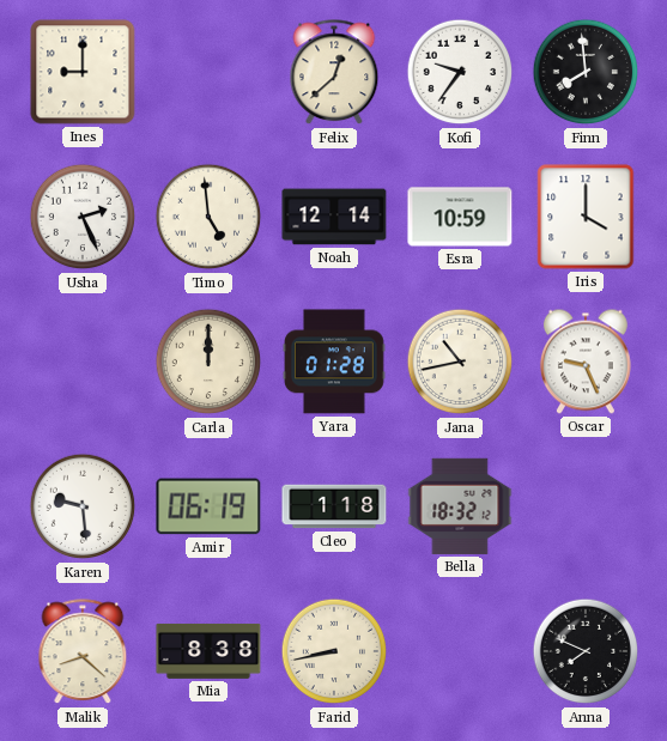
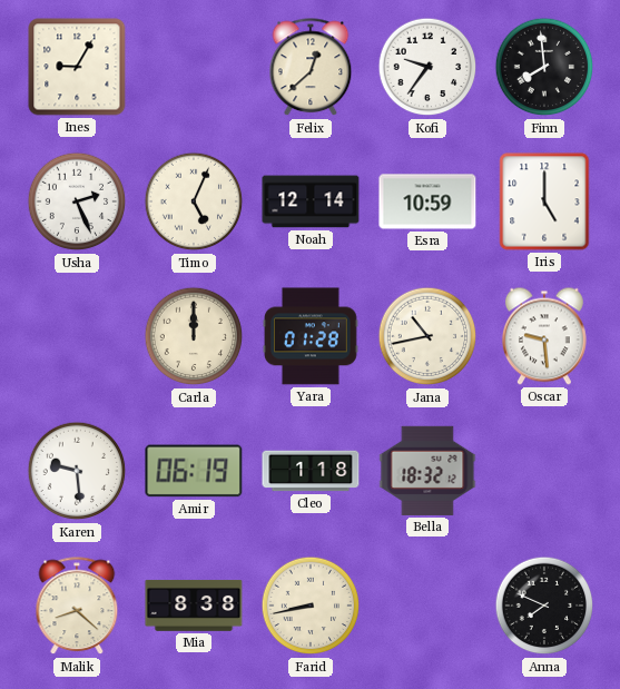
Ines: 9:00 -> 9:05
Timo: 4:59 -> 5:04
Iris: 4:00 -> 5:00
Oscar: 9:26 -> 9:29
